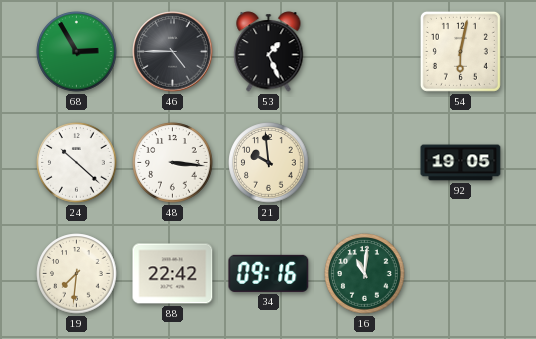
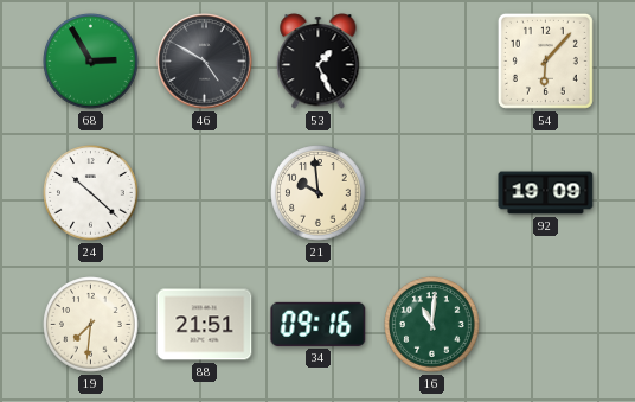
46: 4:45 -> 4:50
54: 6:02 -> 6:07
48: 3:16 -> none
92: 19:05 -> 19:09
88: 22:42 -> 21:51
